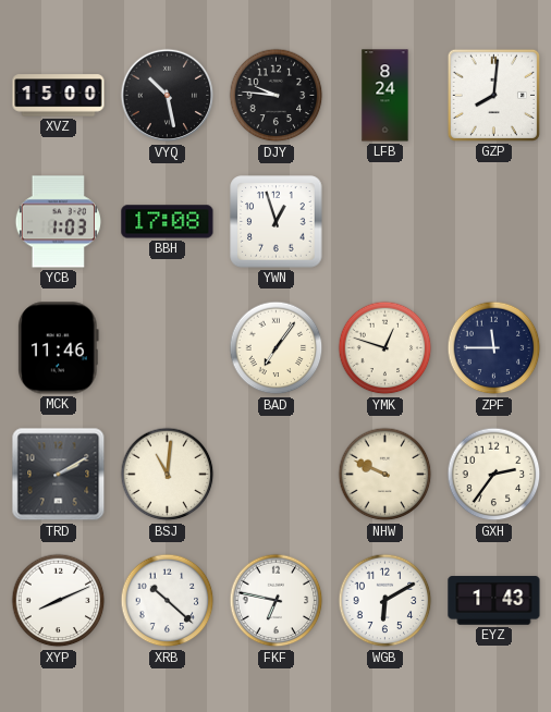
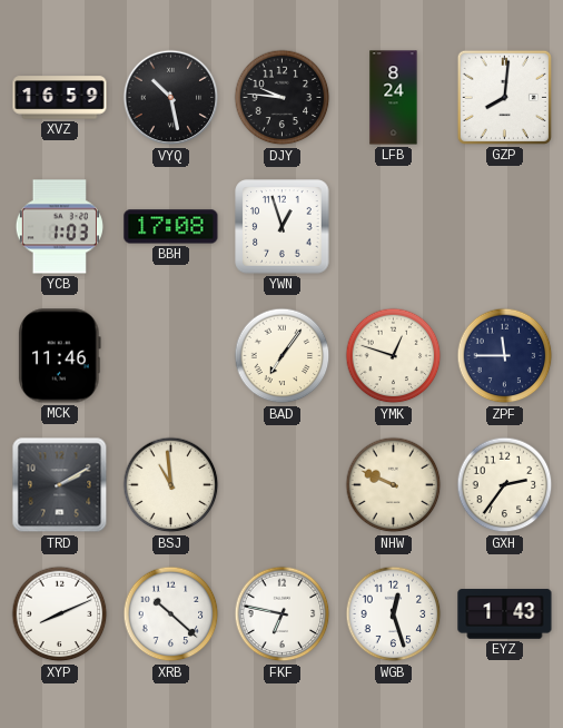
XVZ: 15:00 -> 16:59
BSJ: 11:01 -> 10:59
WGB: 6:10 -> 12:27
